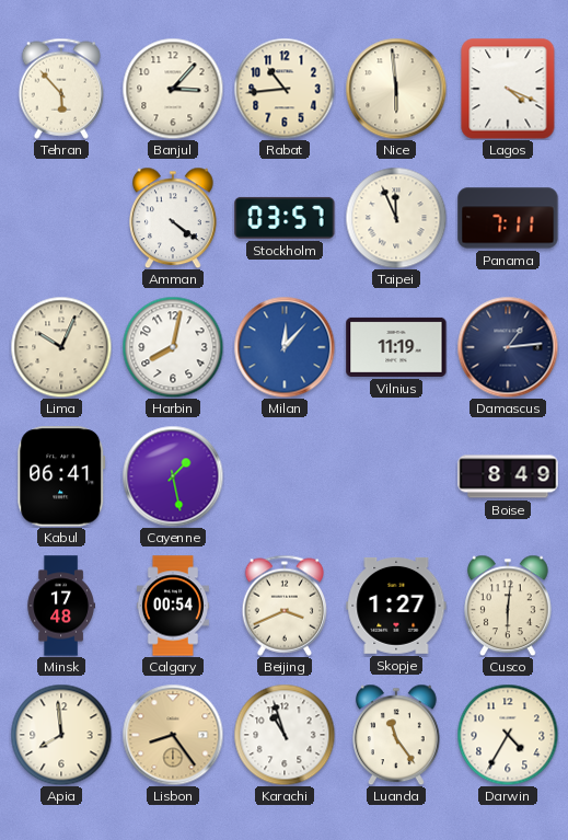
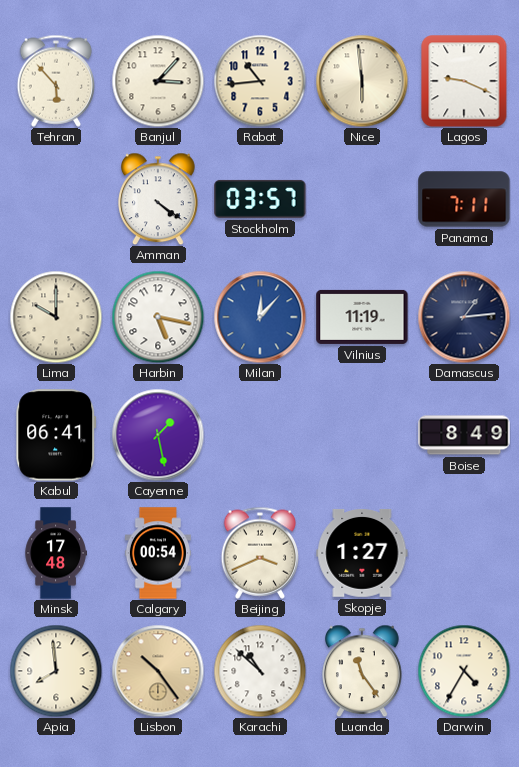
Lagos: 4:19 -> 9:19
Taipei: 11:56 -> none
Lima: 10:04 -> 10:00
Harbin: 8:02 -> 5:17
Cusco: 6:01 -> none
Lisbon: 8:24 -> 10:24
Karachi: 10:57 -> 10:52
